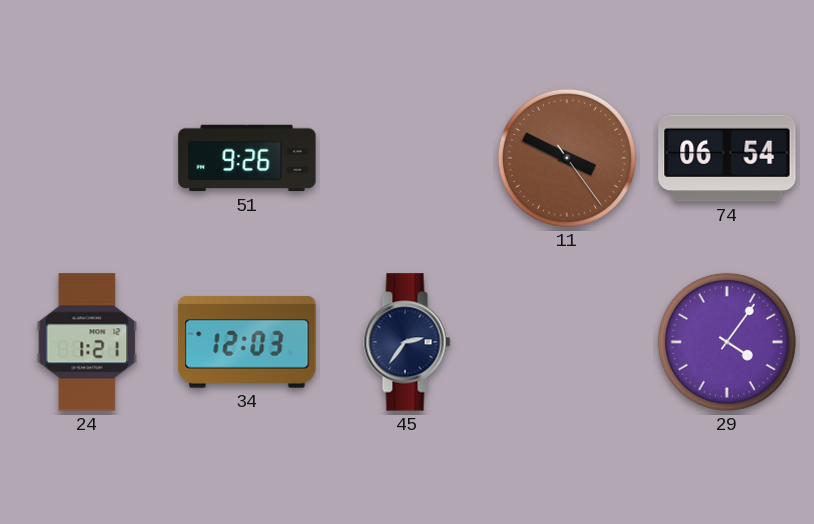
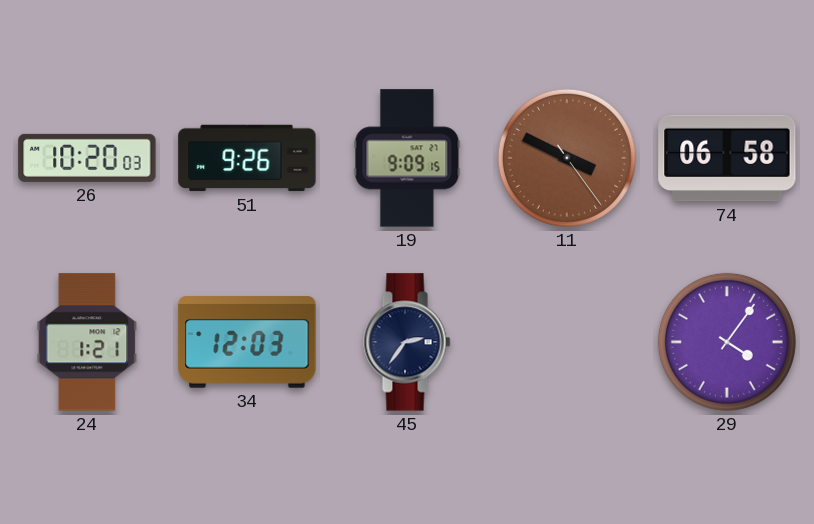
26: none -> 10:20
19: none -> 9:09
74: 06:54 -> 06:58
